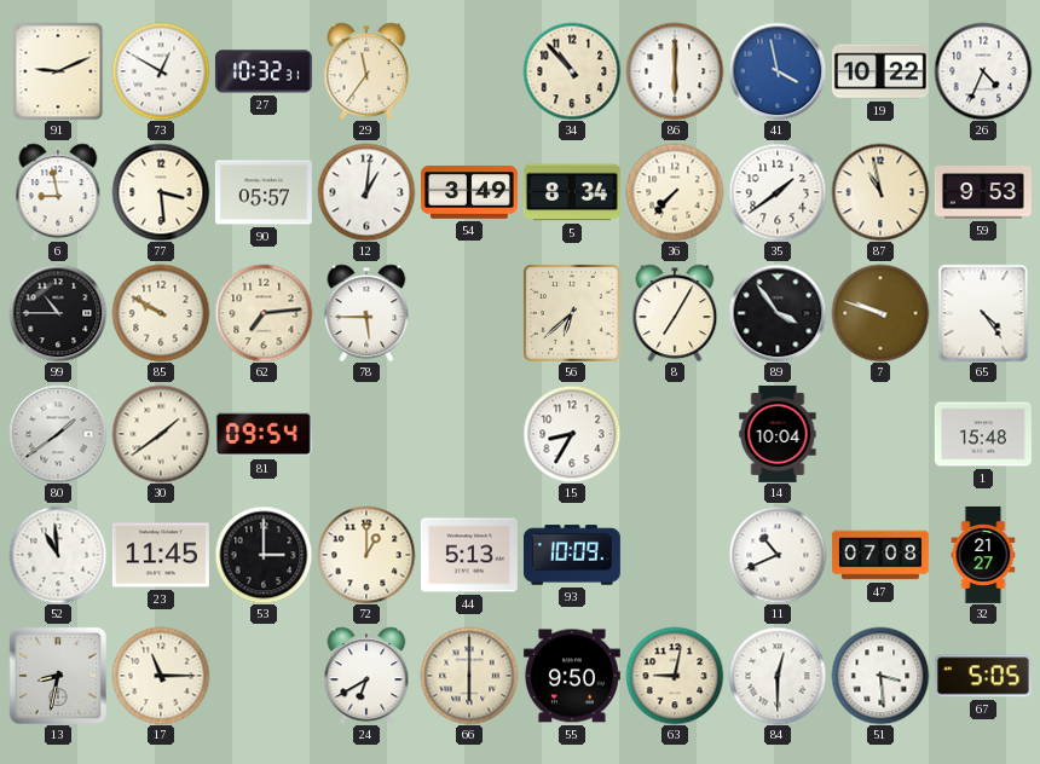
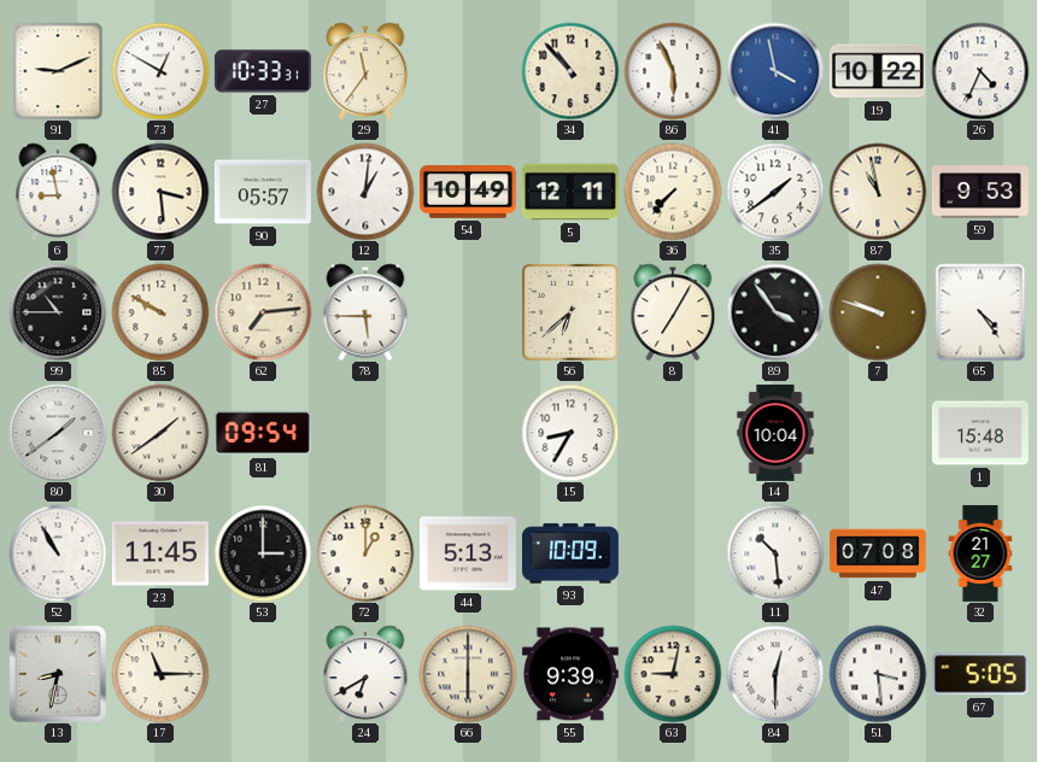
27: 10:32 -> 10:33
86: 6:00 -> 5:56
54: 3:49 -> 10:49
5: 8:34 -> 12:11
52: 10:59 -> 10:55
11: 10:41 -> 10:29
55: 9:50 -> 9:39
